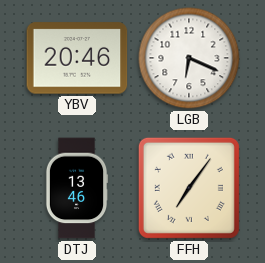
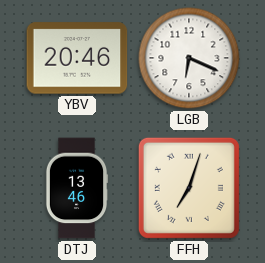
FFH: 7:06 -> 7:03
